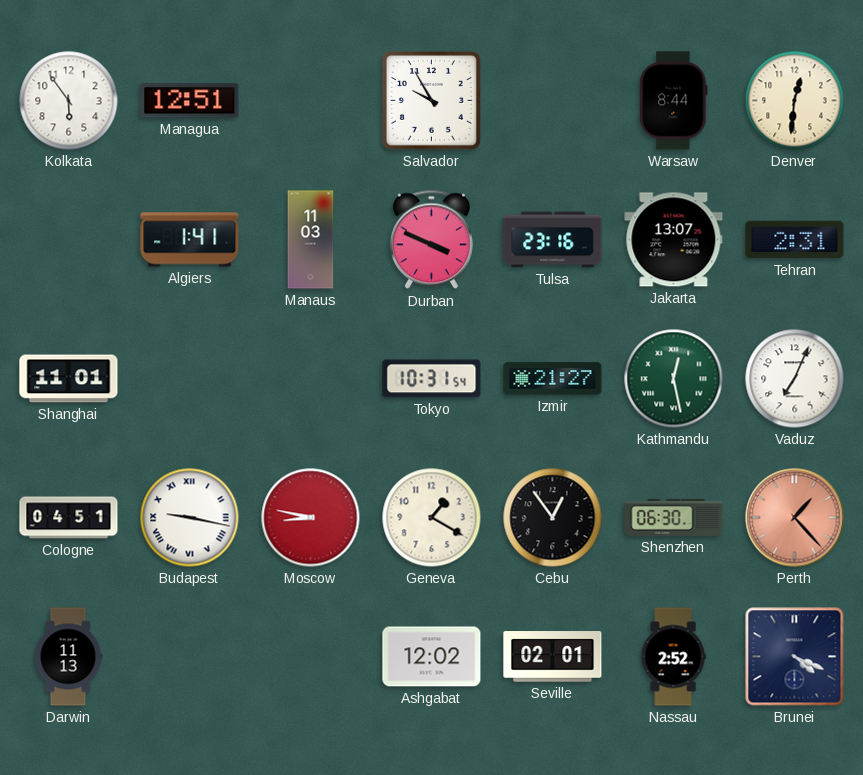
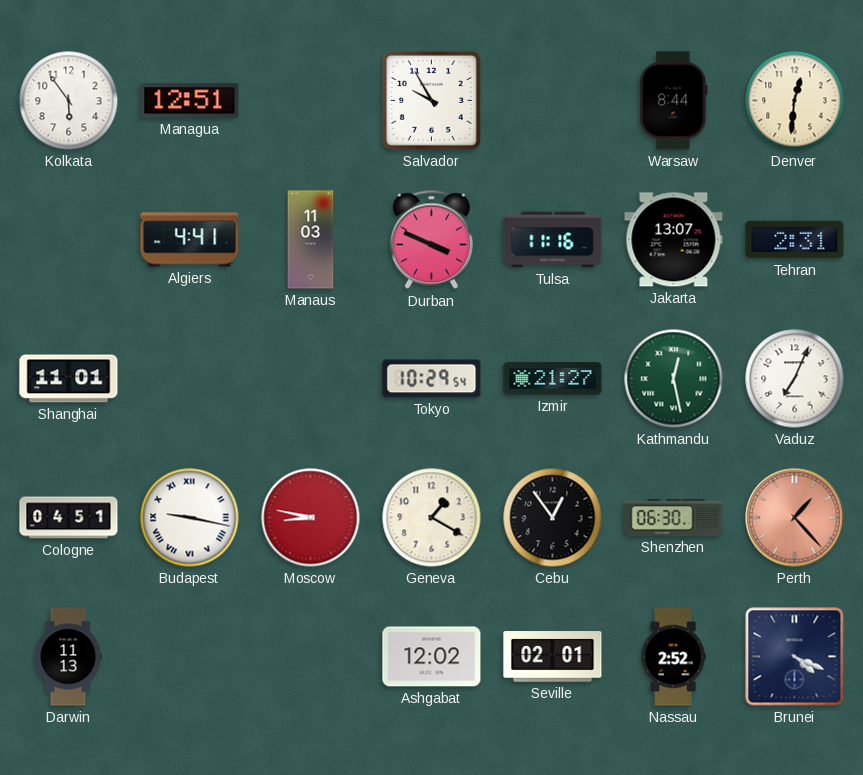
Algiers: 1:41 -> 4:41
Tulsa: 23:16 -> 11:16
Tokyo: 10:31 -> 10:29
